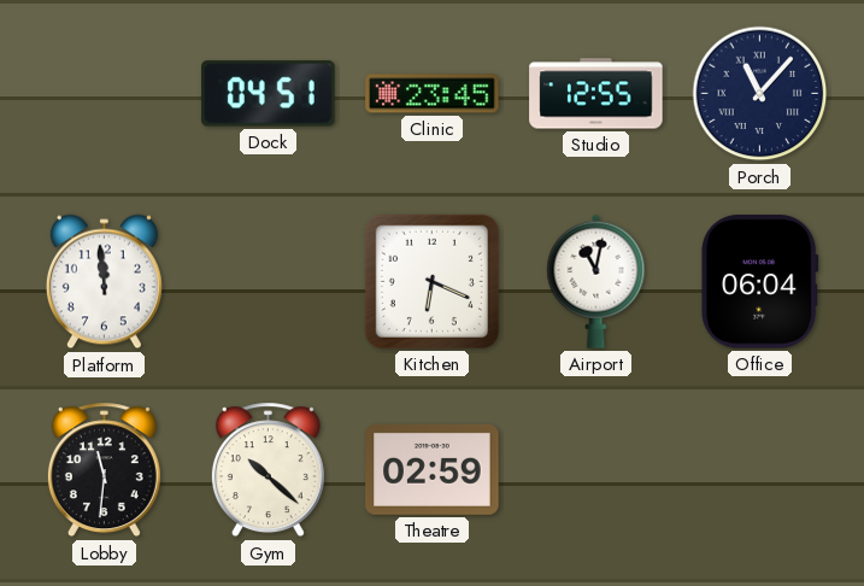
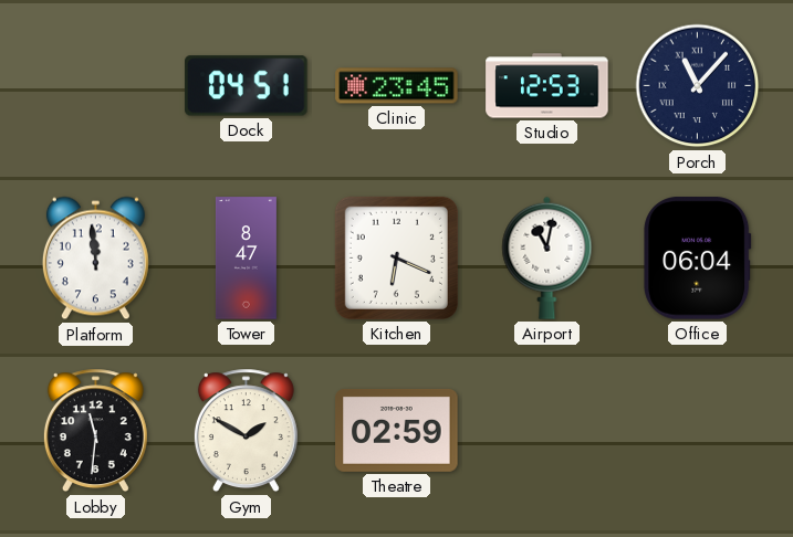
Studio: 12:55 -> 12:53
Tower: none -> 8:47
Gym: 10:22 -> 1:50
